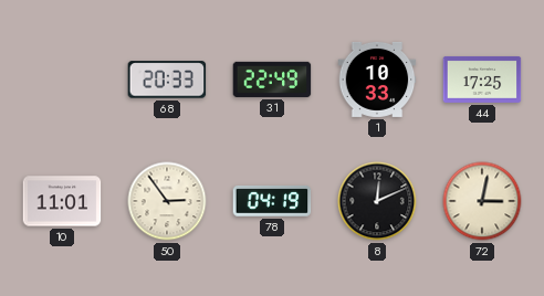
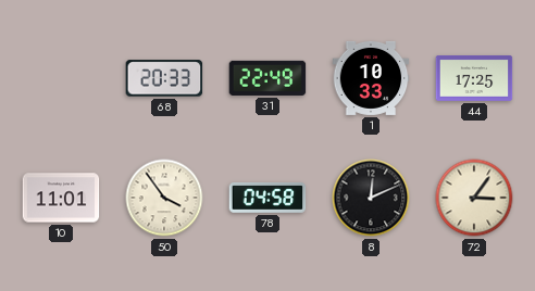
50: 2:54 -> 3:54
78: 04:19 -> 04:58
72: 3:02 -> 3:06
